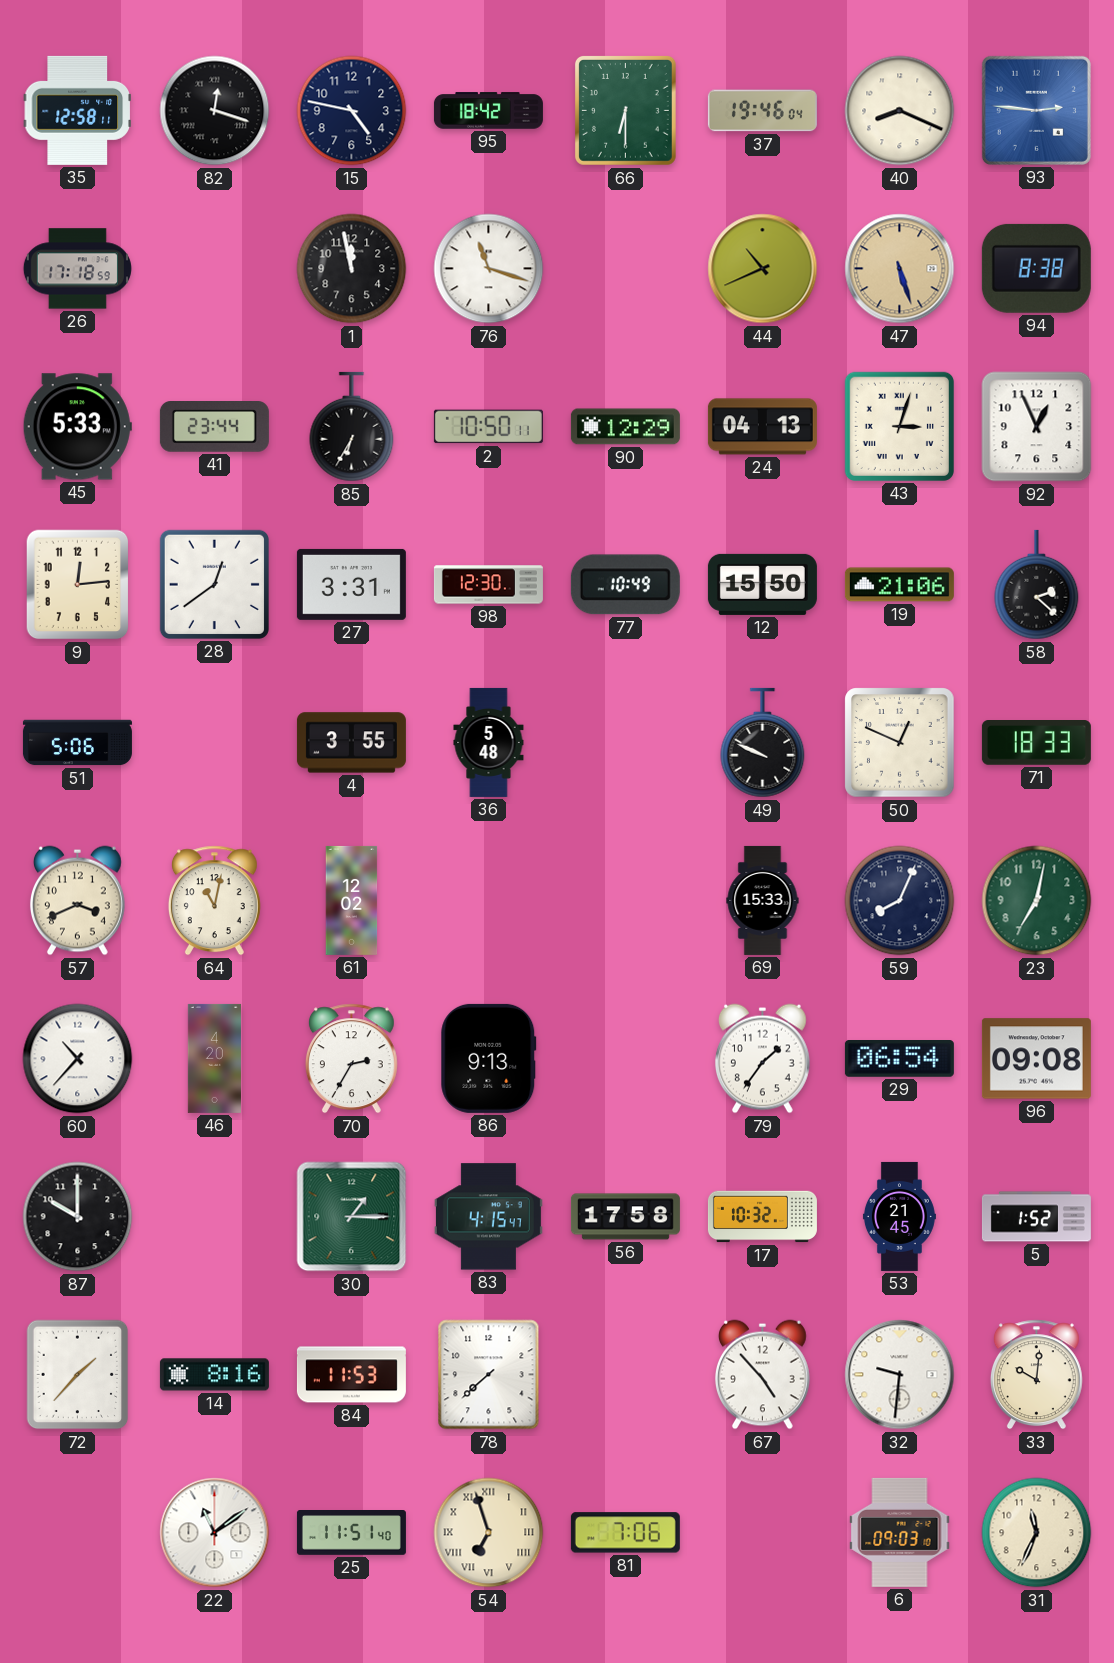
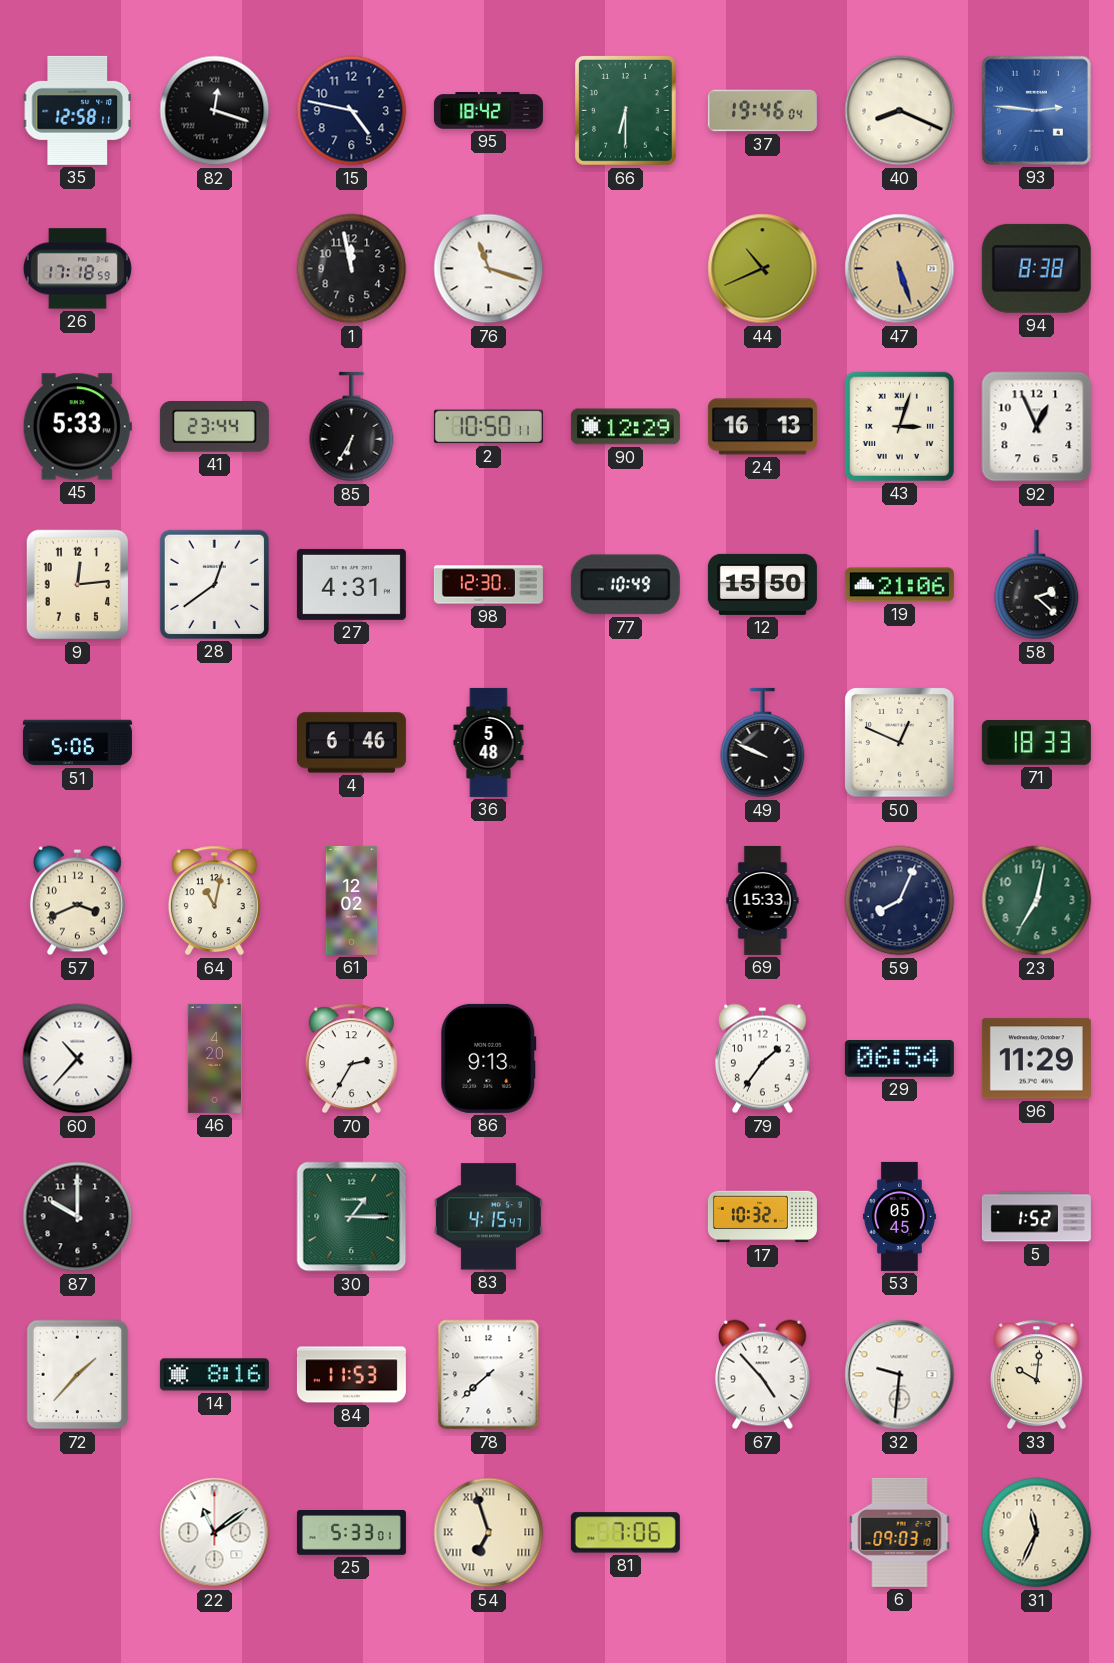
24: 04:13 -> 16:13
27: 3:31 -> 4:31
4: 3:55 -> 6:46
96: 09:08 -> 11:29
56: 17:58 -> none
53: 21:45 -> 05:45
25: 11:51 -> 5:33
